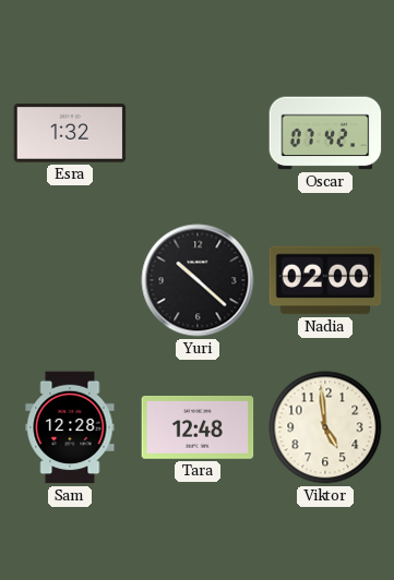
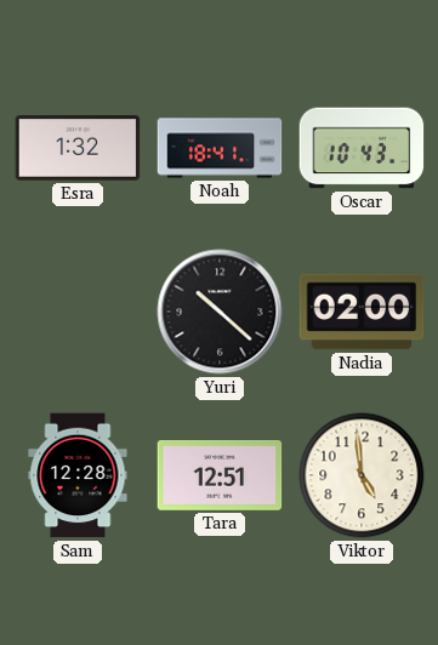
Noah: none -> 18:41
Oscar: 07:42 -> 10:43
Tara: 12:48 -> 12:51
